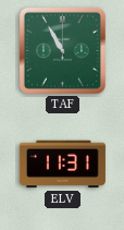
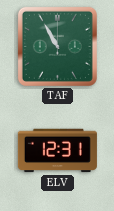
ELV: 11:31 -> 12:31
